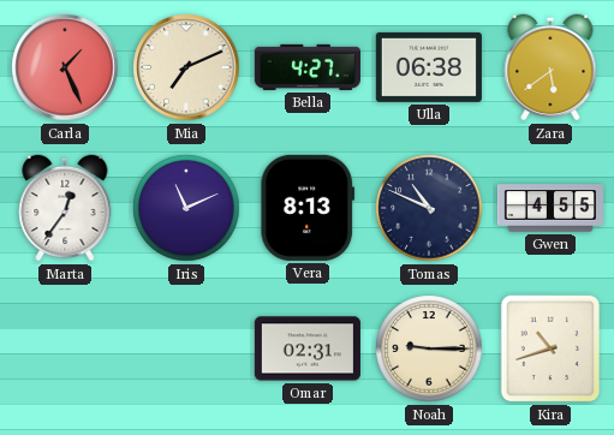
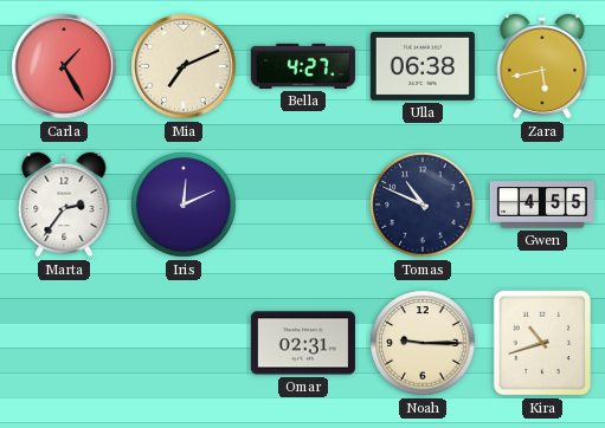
Carla: 1:26 -> 1:25
Zara: 5:39 -> 5:43
Marta: 12:36 -> 2:36
Iris: 11:11 -> 12:11
Vera: 8:13 -> none
